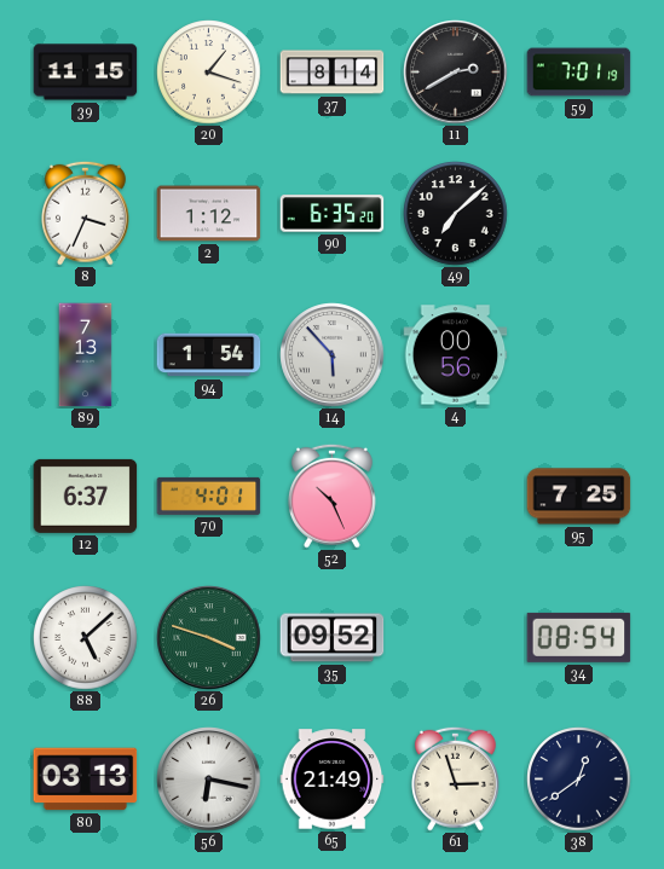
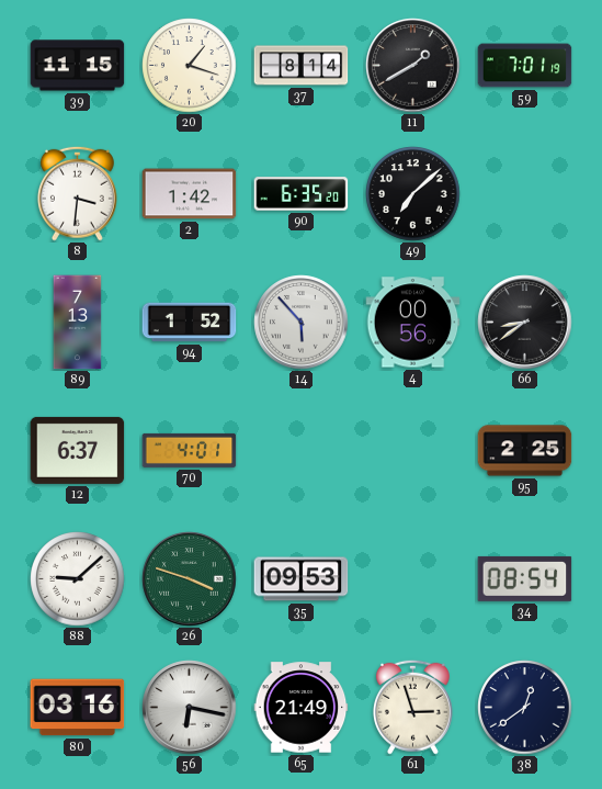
11: 2:40 -> 1:40
8: 3:34 -> 3:31
2: 1:12 -> 1:42
94: 1:54 -> 1:52
66: none -> 8:39
52: 10:26 -> none
95: 7:25 -> 2:25
88: 5:08 -> 9:08
35: 09:52 -> 09:53
80: 03:13 -> 03:16
